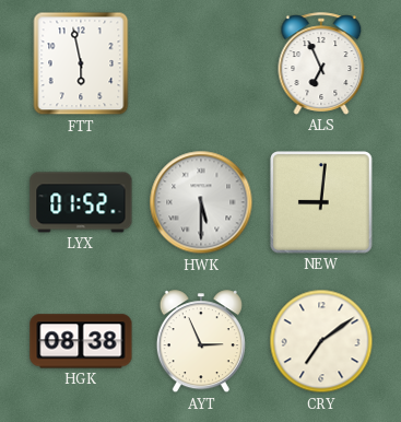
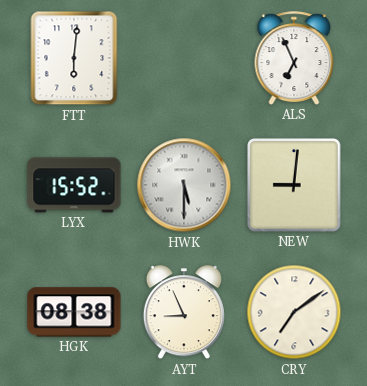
FTT: 5:58 -> 6:01
LYX: 01:52 -> 15:52
AYT: 2:56 -> 8:56
